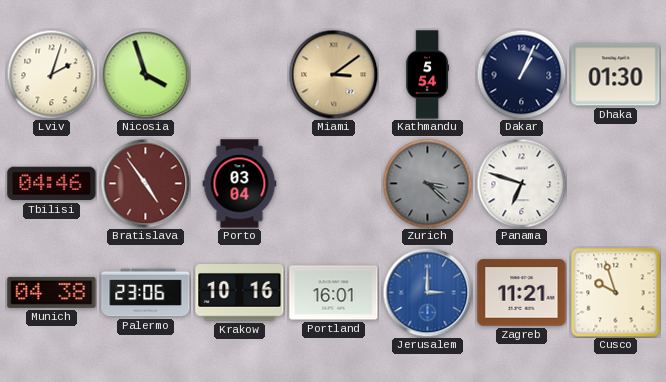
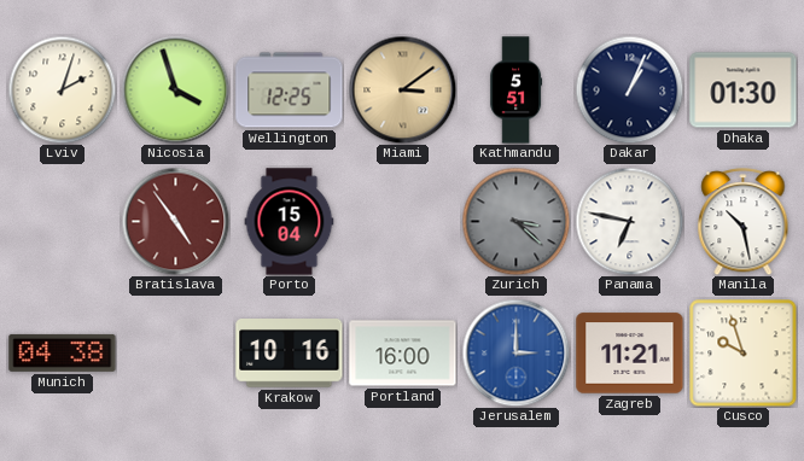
Wellington: none -> 12:25
Kathmandu: 5:54 -> 5:51
Tbilisi: 04:46 -> none
Porto: 03:04 -> 15:04
Panama: 6:48 -> 6:47
Manila: none -> 10:28
Palermo: 23:06 -> none
Portland: 16:01 -> 16:00
